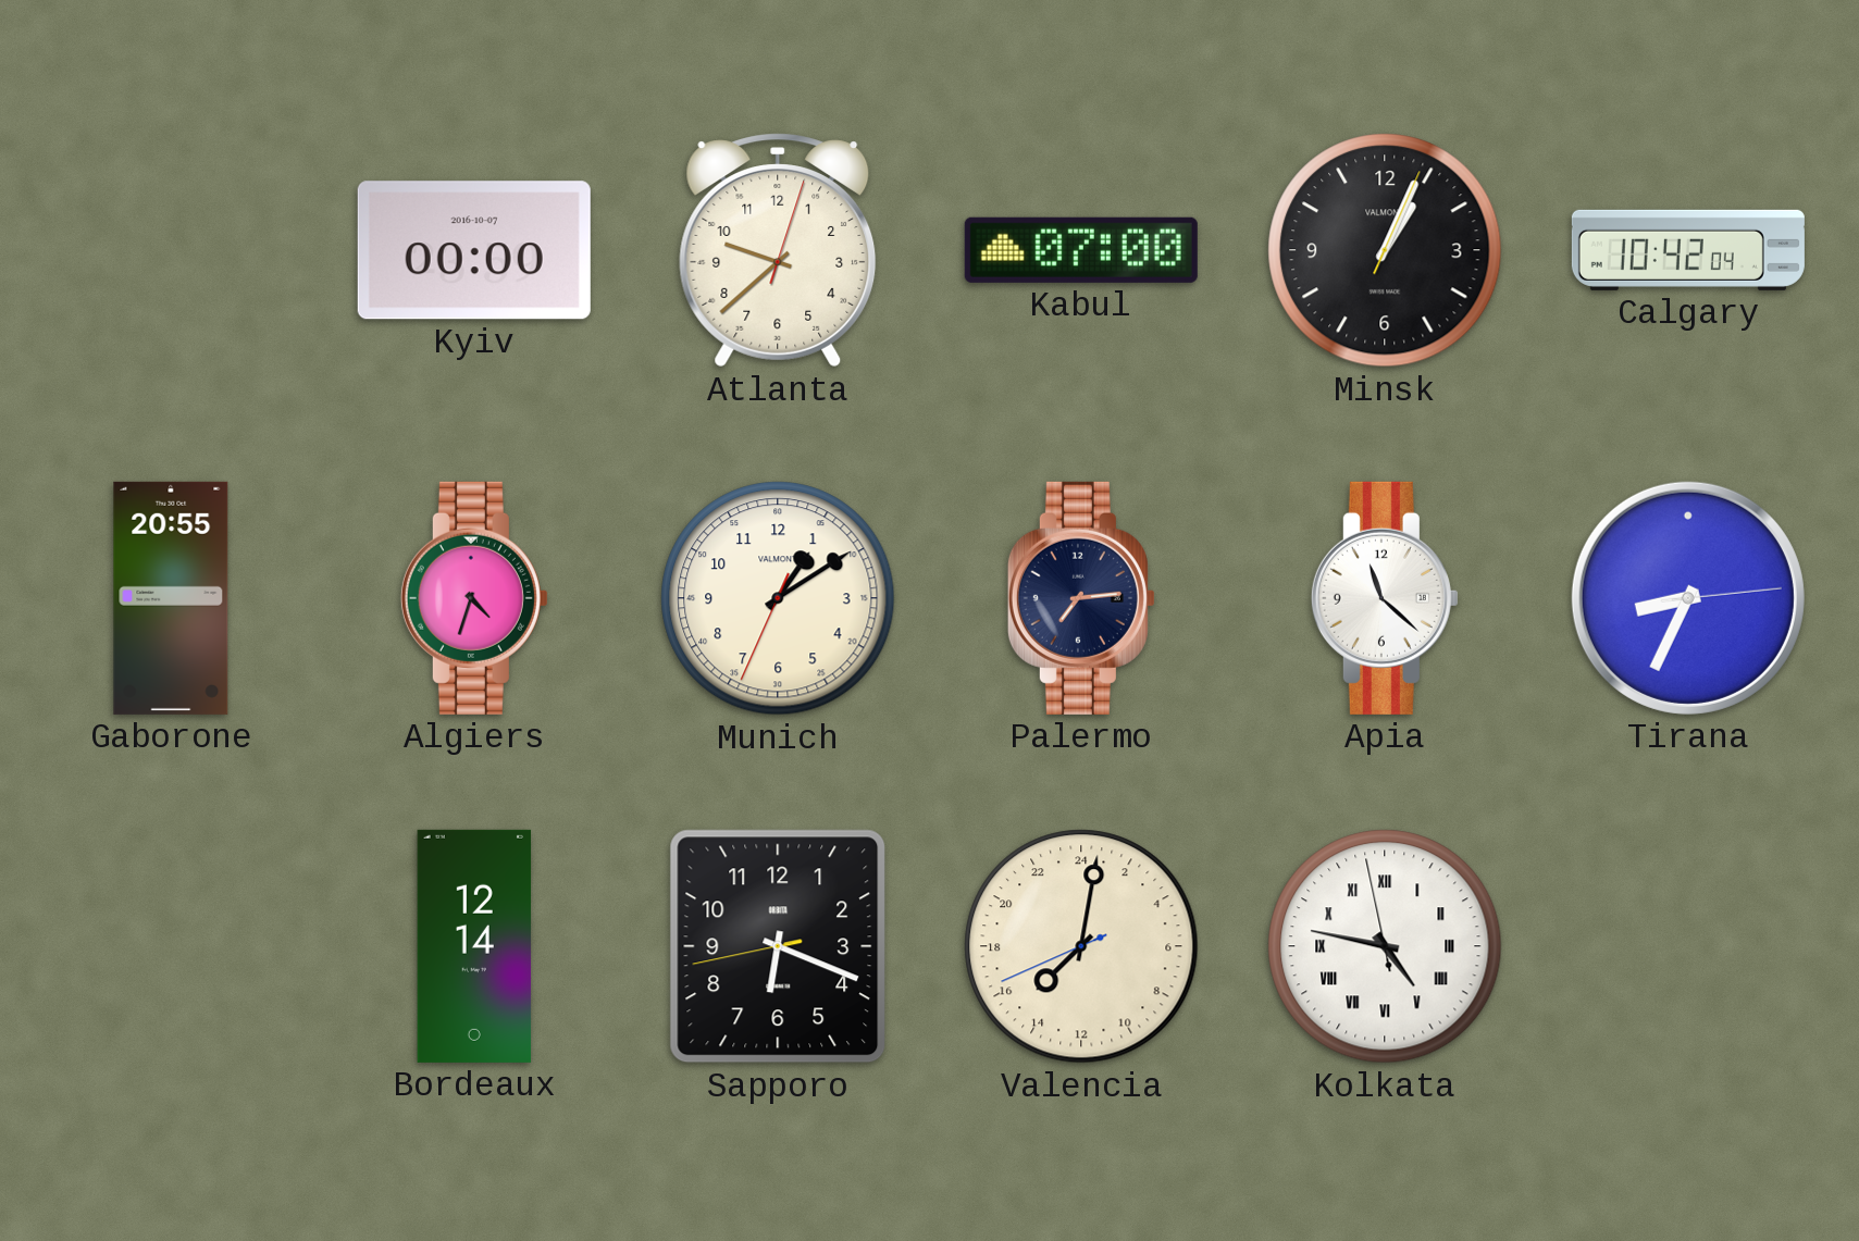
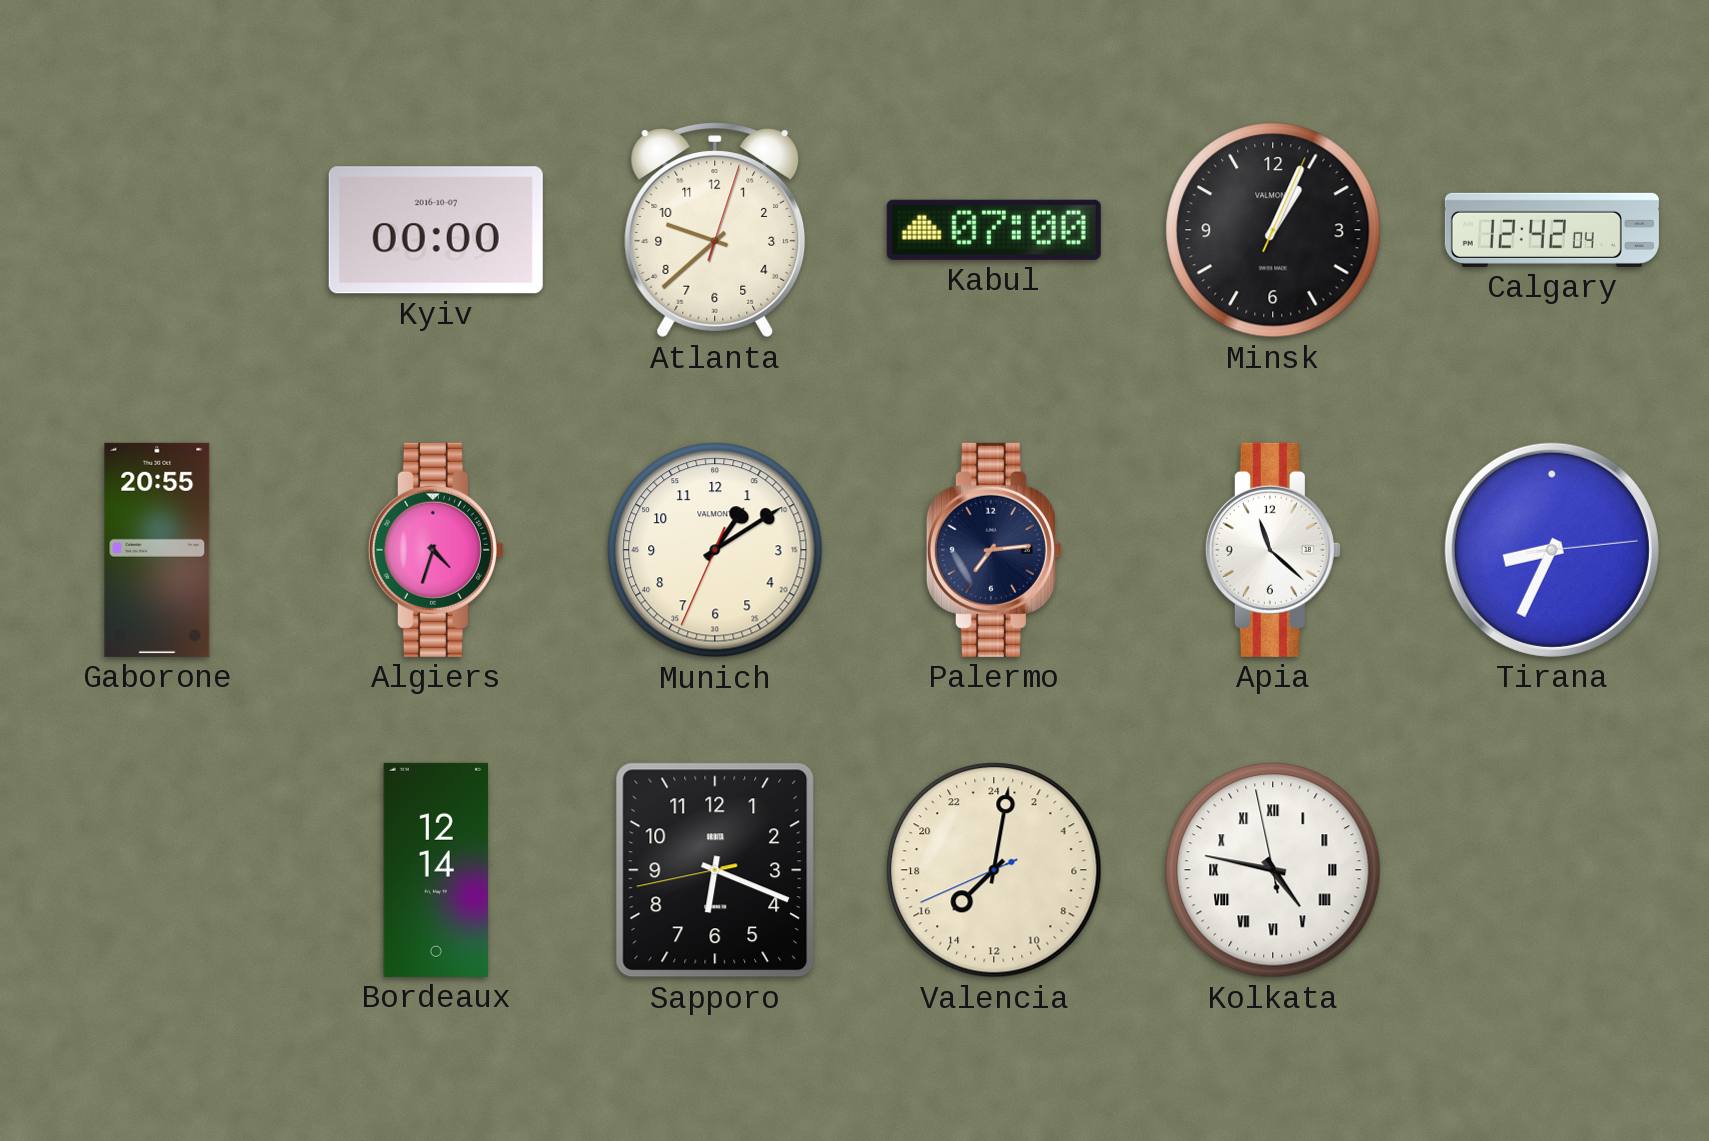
Calgary: 10:42 -> 12:42
